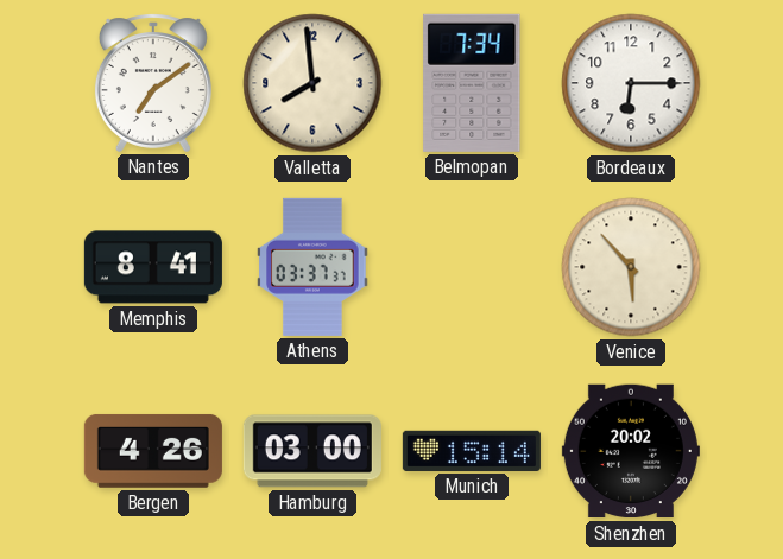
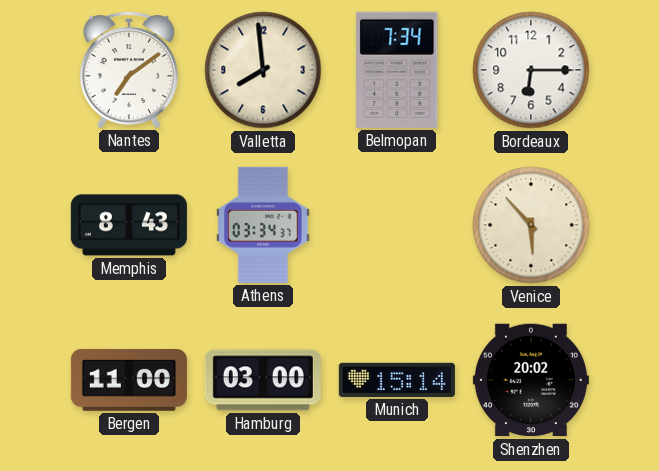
Memphis: 8:41 -> 8:43
Athens: 03:37 -> 03:34
Bergen: 4:26 -> 11:00
